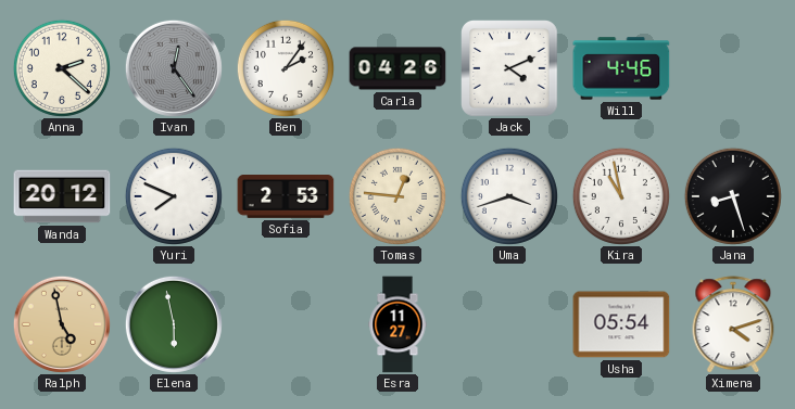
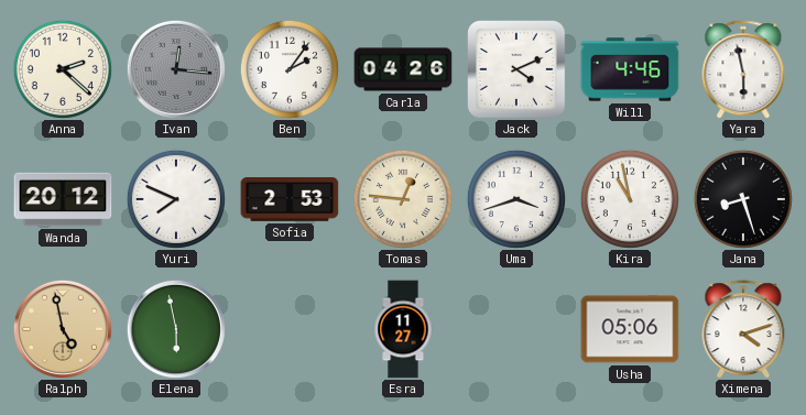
Ivan: 12:24 -> 12:16
Yara: none -> 5:58
Usha: 05:54 -> 05:06
